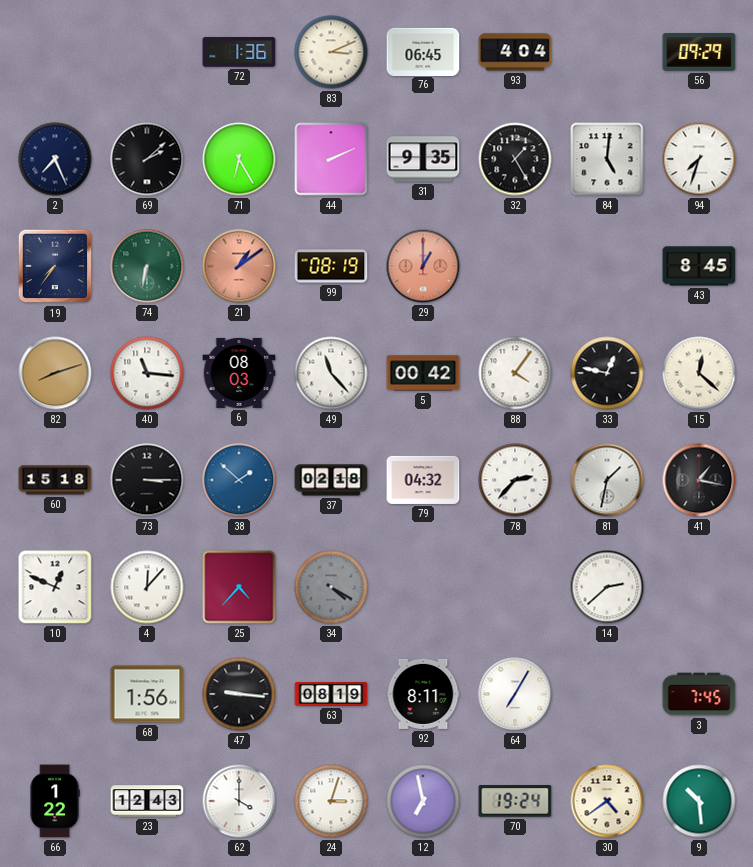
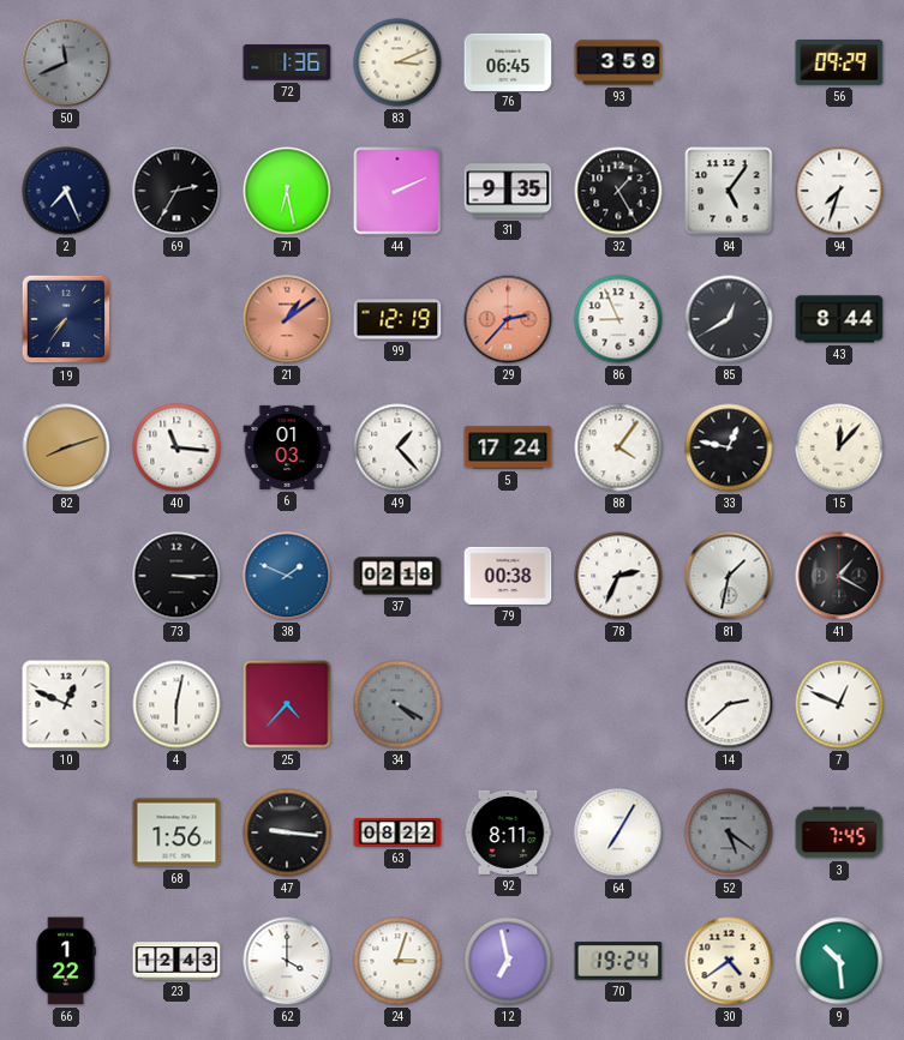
50: none -> 11:41
93: 4:04 -> 3:59
69: 2:08 -> 2:35
71: 6:25 -> 6:28
84: 5:01 -> 5:06
74: 6:32 -> none
99: 08:19 -> 12:19
29: 1:00 -> 2:37
86: none -> 8:56
85: none -> 12:40
43: 8:45 -> 8:44
6: 08:03 -> 01:03
49: 11:23 -> 1:23
5: 00:42 -> 17:24
15: 12:22 -> 12:07
60: 15:18 -> none
38: 1:52 -> 1:49
79: 04:32 -> 00:38
78: 2:37 -> 2:34
41: 1:17 -> 1:20
4: 12:07 -> 6:02
7: none -> 12:49
63: 08:19 -> 08:22
52: none -> 5:21
